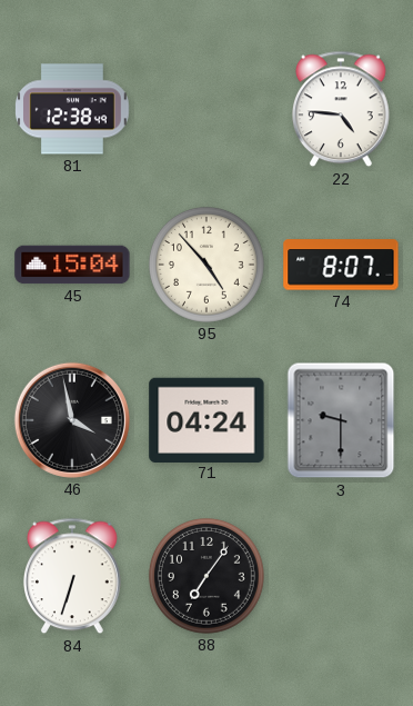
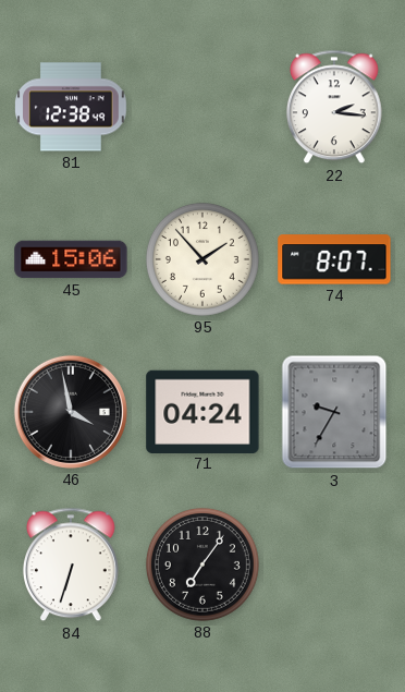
22: 4:46 -> 2:16
45: 15:04 -> 15:06
95: 4:53 -> 1:53
3: 9:30 -> 9:35
